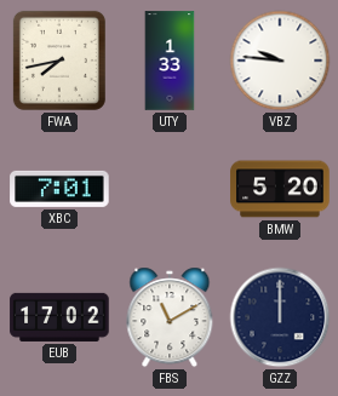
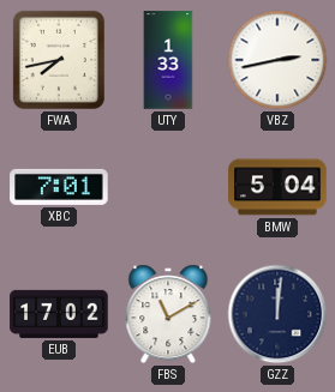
VBZ: 9:46 -> 2:43
BMW: 5:20 -> 5:04
GZZ: 12:00 -> 12:01
